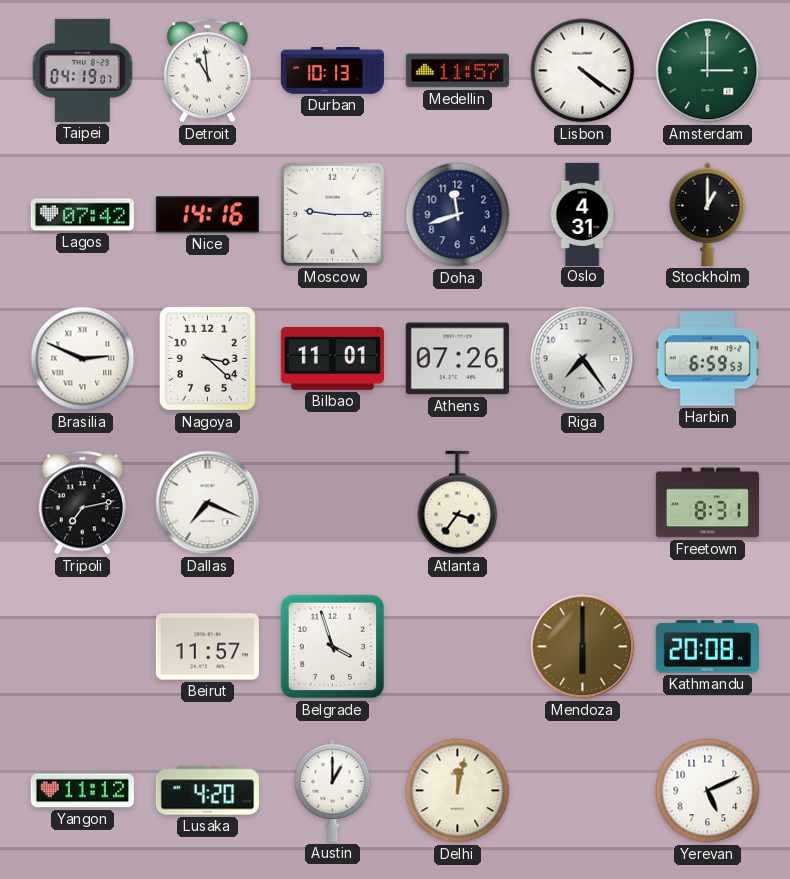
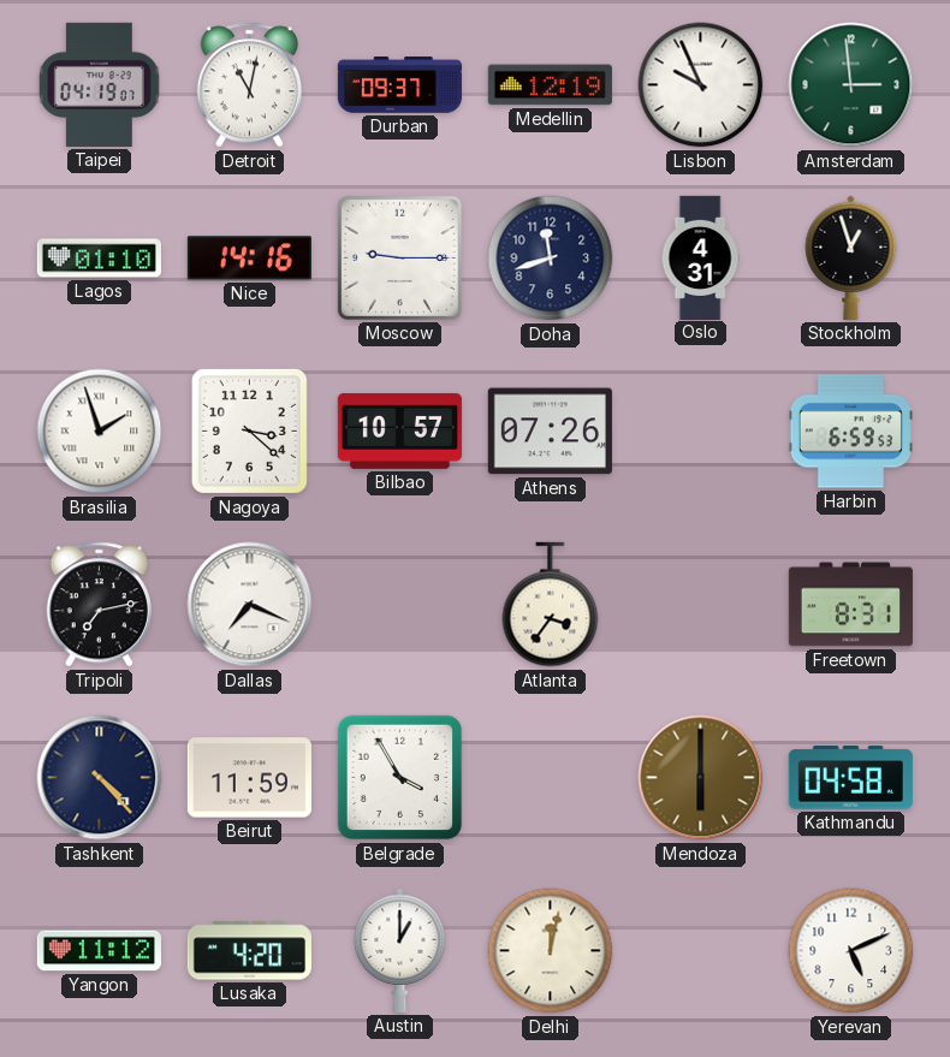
Detroit: 10:59 -> 11:02
Durban: 10:13 -> 09:37
Medellin: 11:57 -> 12:19
Lisbon: 4:21 -> 9:56
Amsterdam: 3:00 -> 2:59
Lagos: 07:42 -> 01:10
Stockholm: 1:00 -> 12:57
Brasilia: 2:49 -> 1:57
Bilbao: 11:01 -> 10:57
Riga: 7:24 -> none
Tashkent: none -> 4:23
Beirut: 11:57 -> 11:59
Belgrade: 3:57 -> 3:55
Kathmandu: 20:08 -> 04:58
